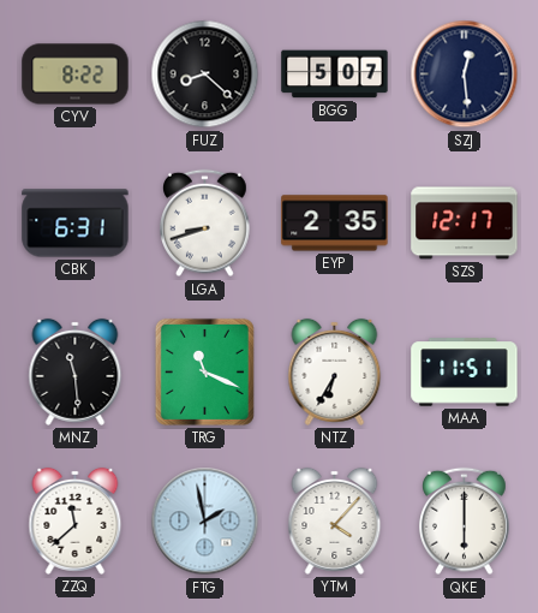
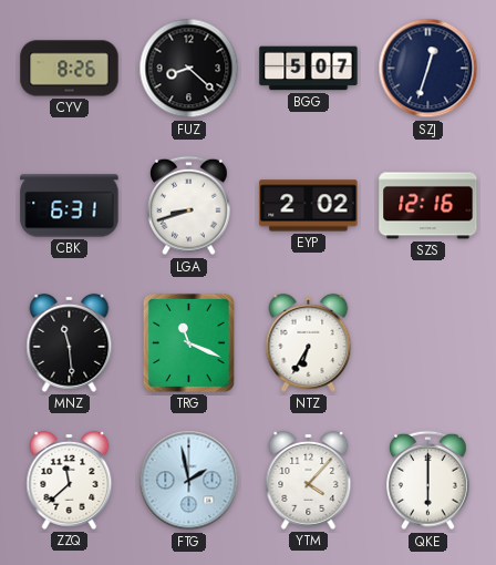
CYV: 8:22 -> 8:26
SZJ: 12:29 -> 12:33
EYP: 2:35 -> 2:02
SZS: 12:17 -> 12:16
MAA: 11:51 -> none
